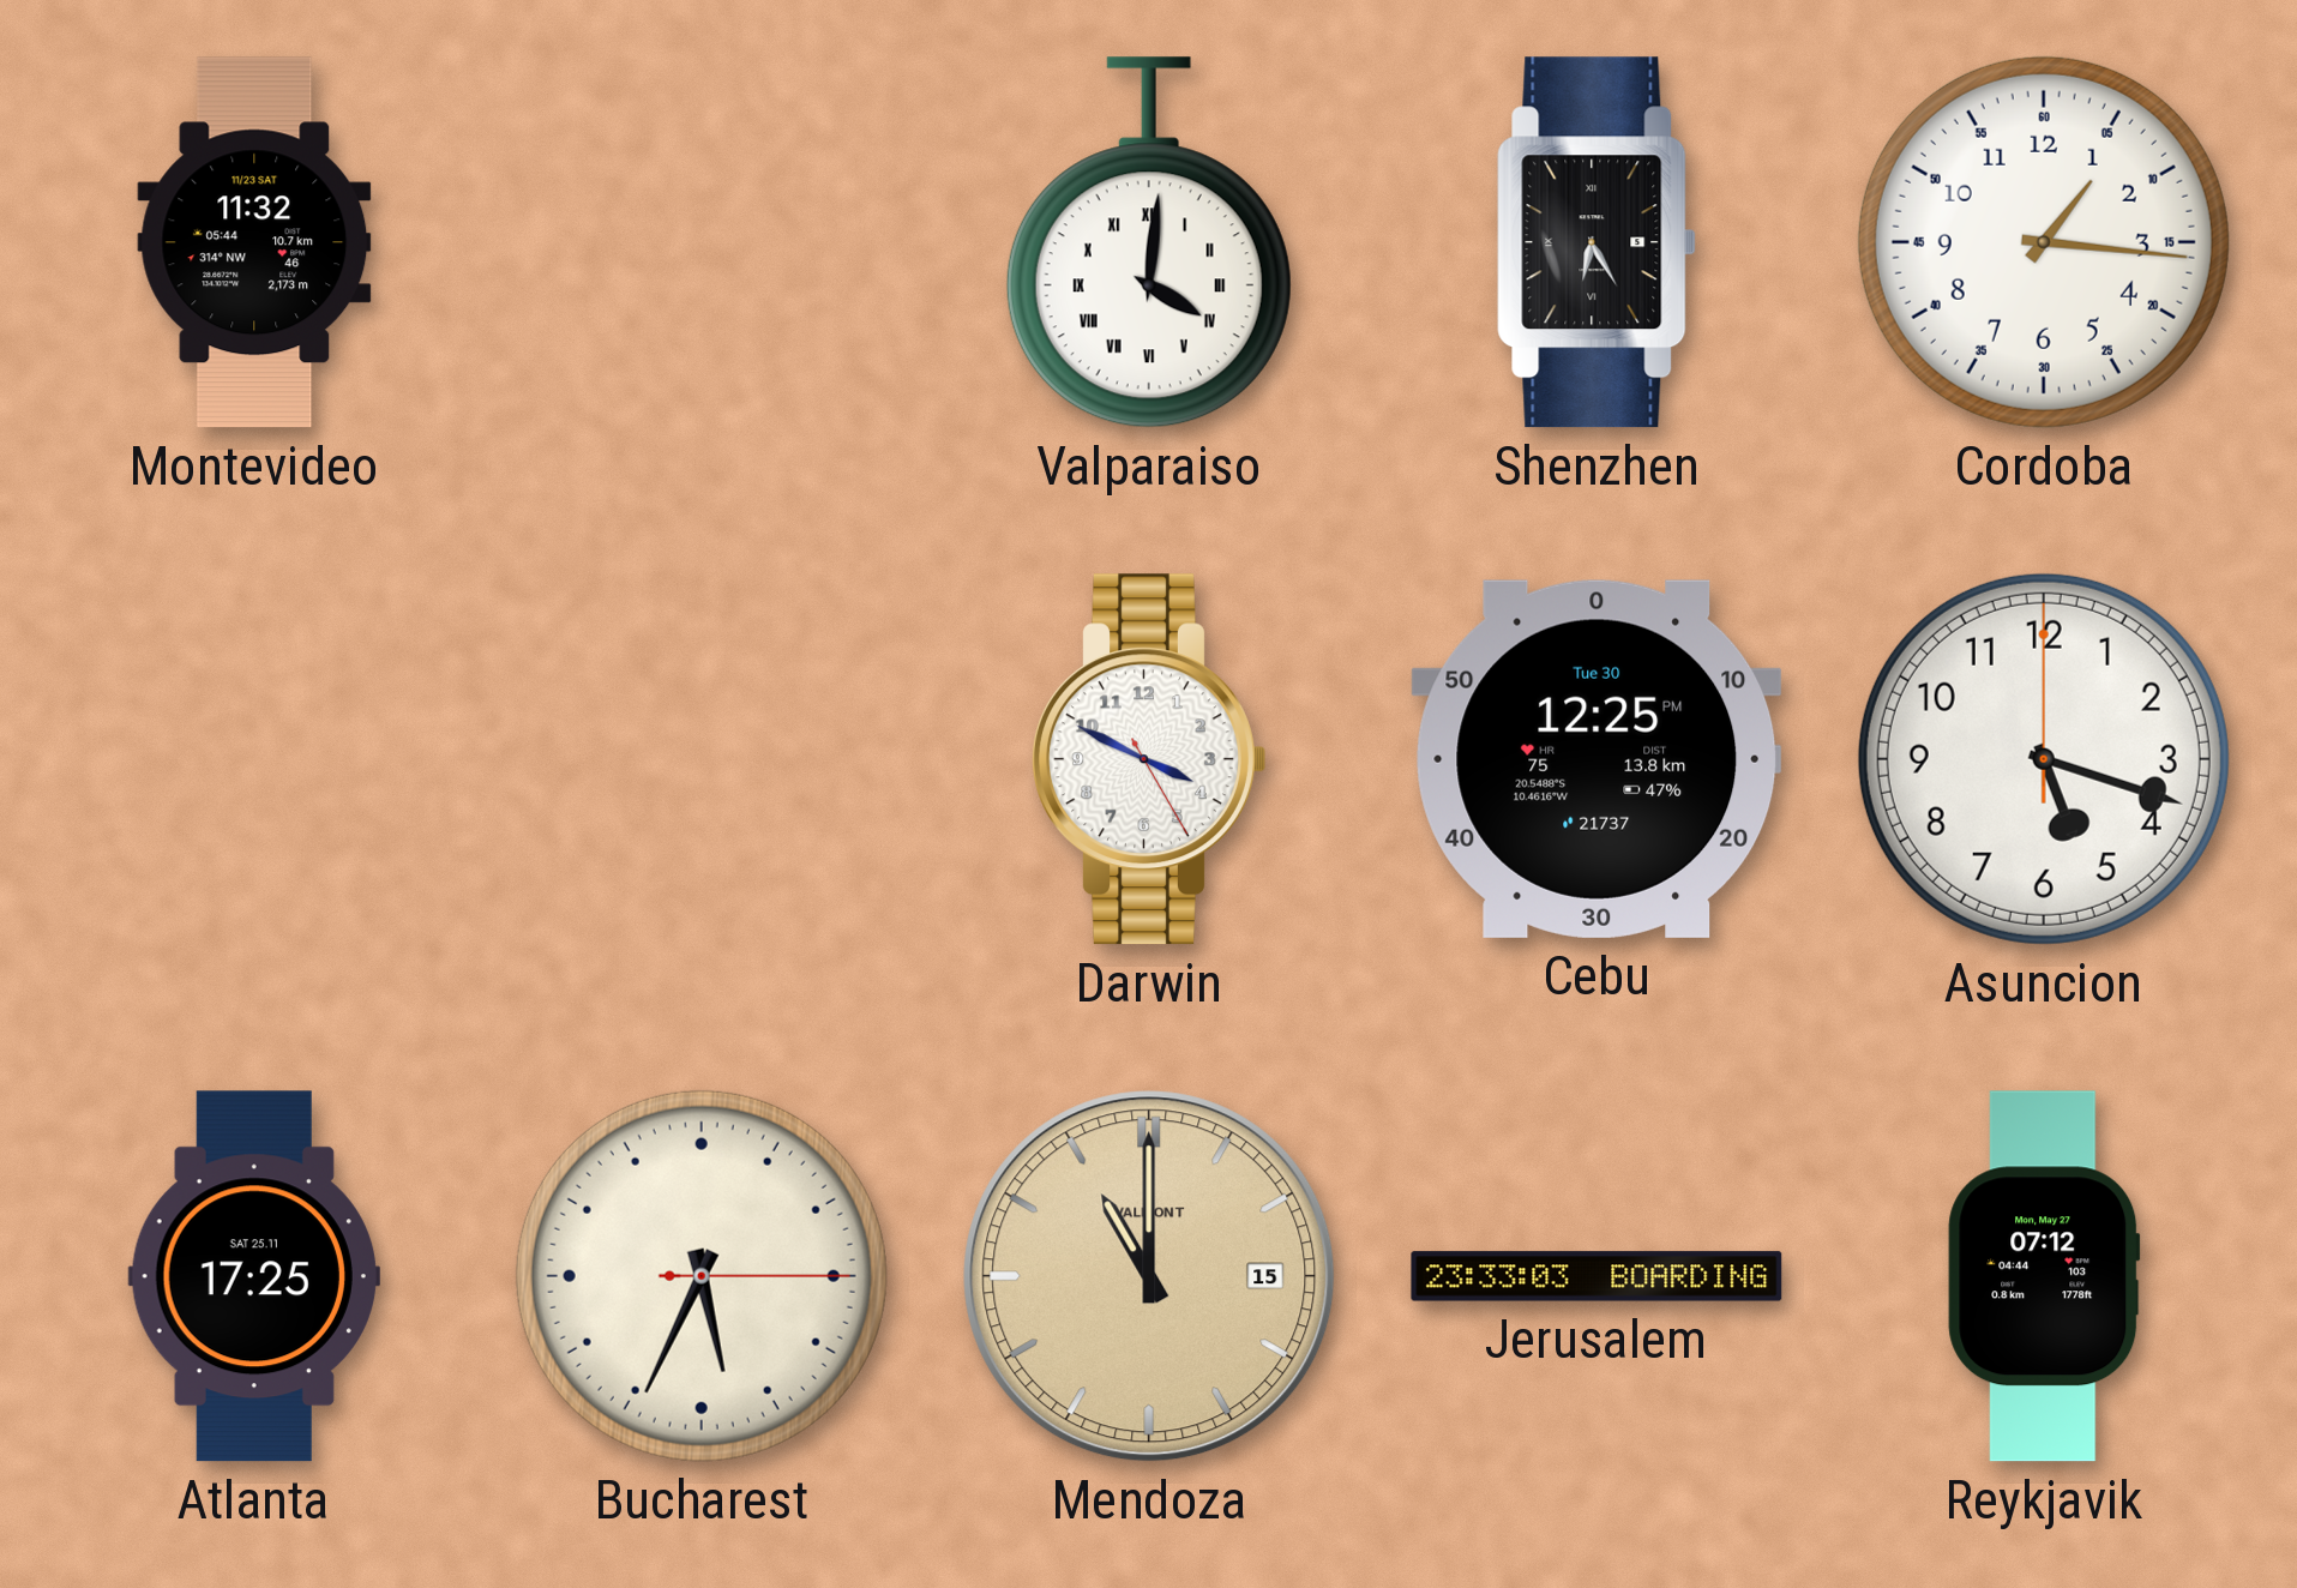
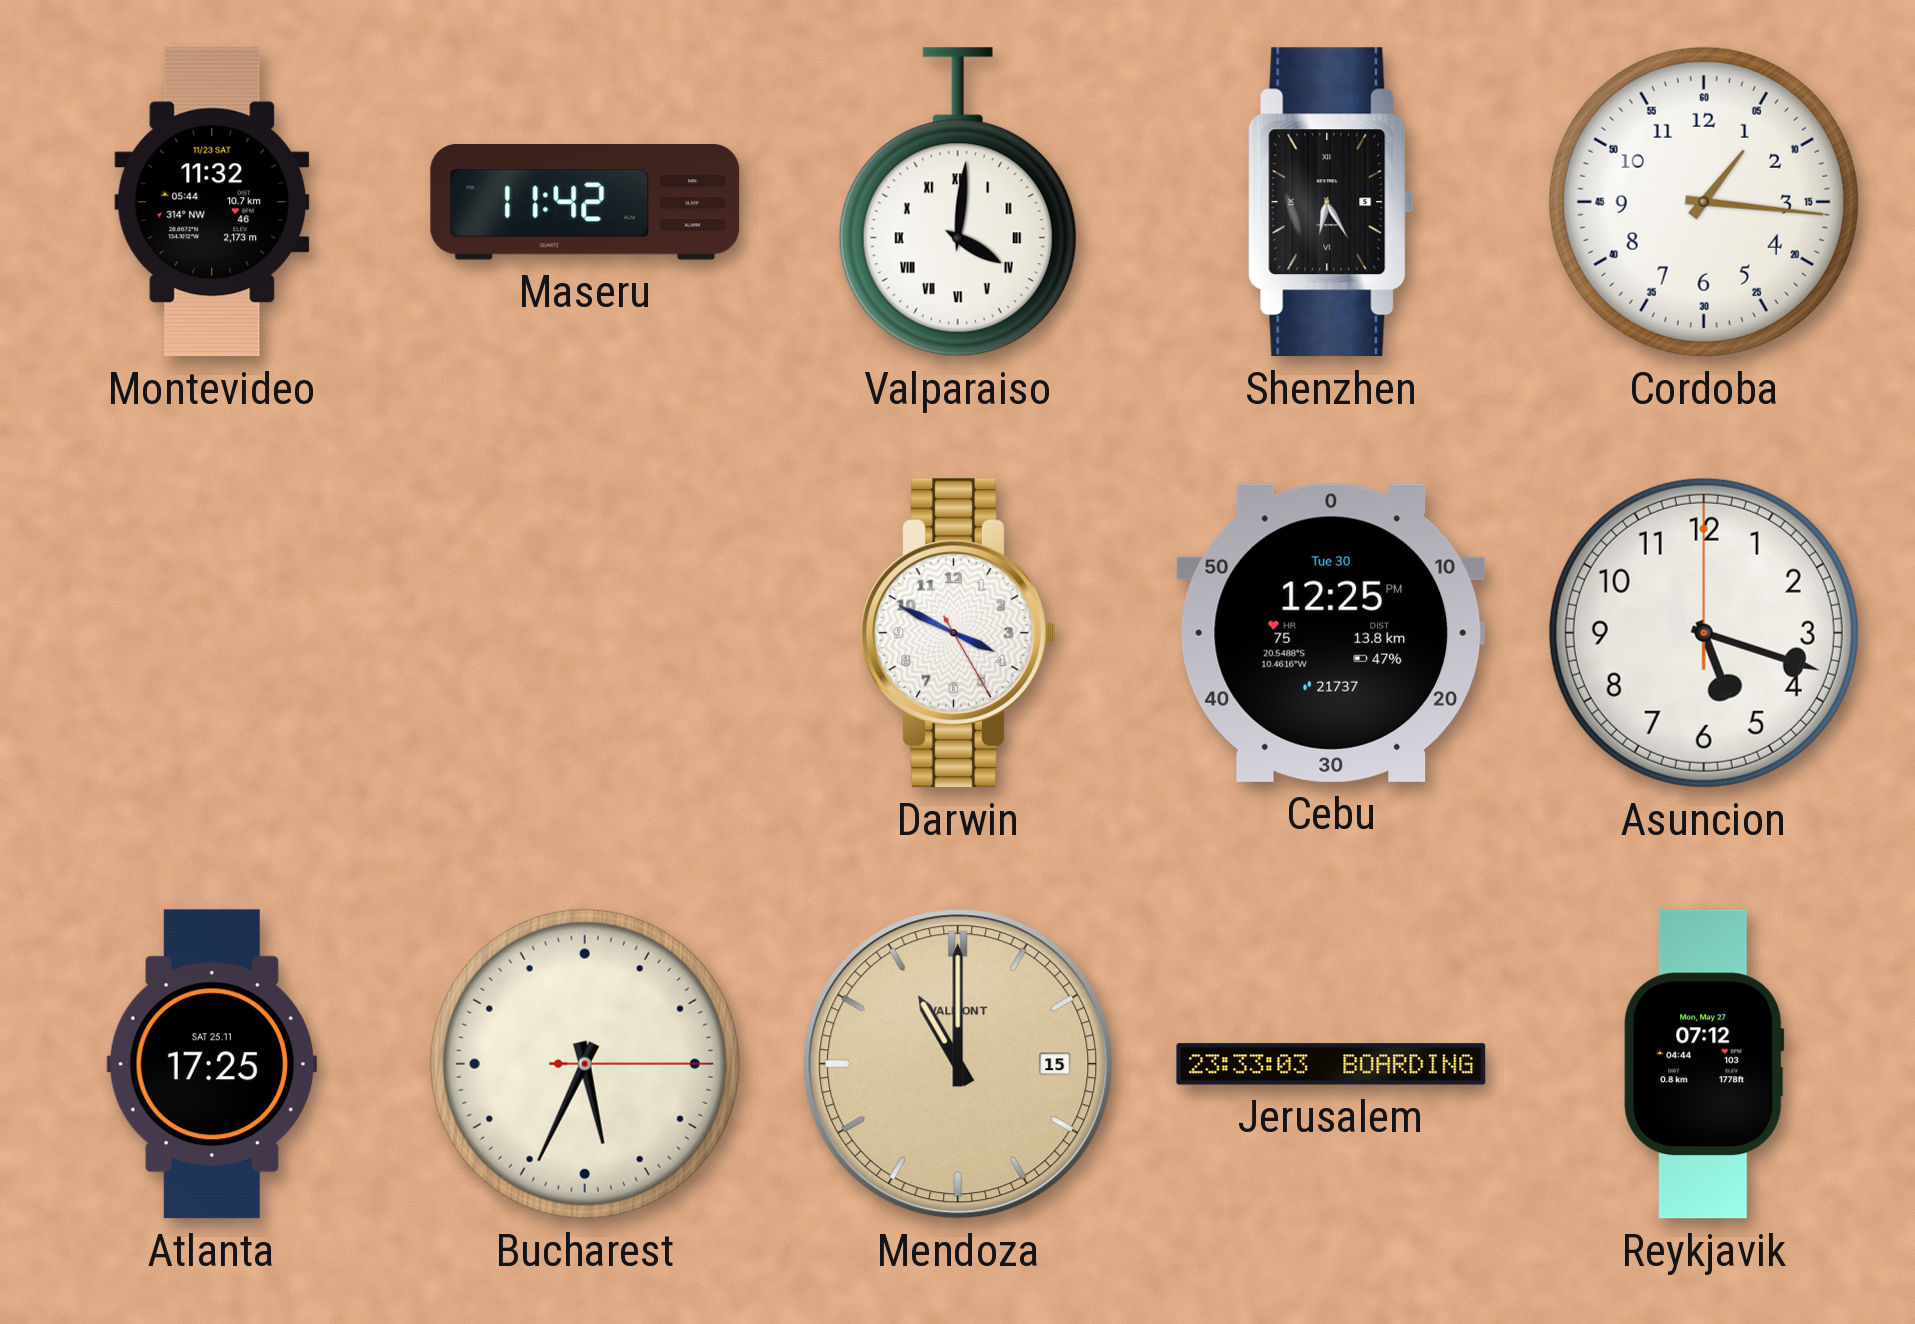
Maseru: none -> 11:42
